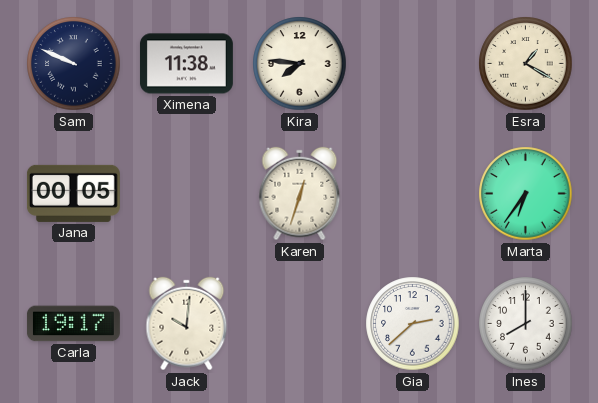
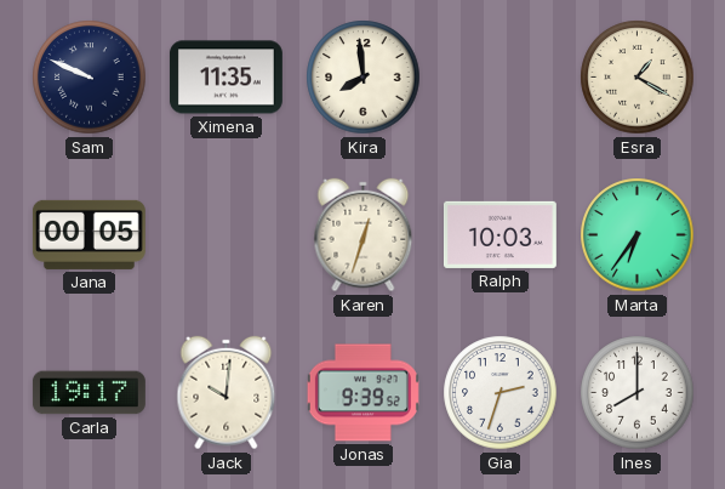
Ximena: 11:38 -> 11:35
Kira: 7:46 -> 7:59
Ralph: none -> 10:03
Jonas: none -> 9:39
Gia: 2:38 -> 2:33
